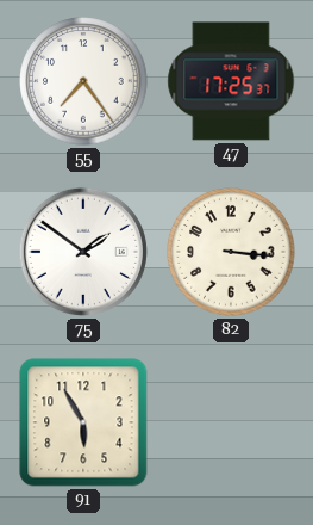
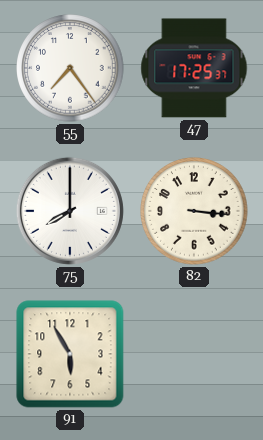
75: 1:51 -> 8:00
